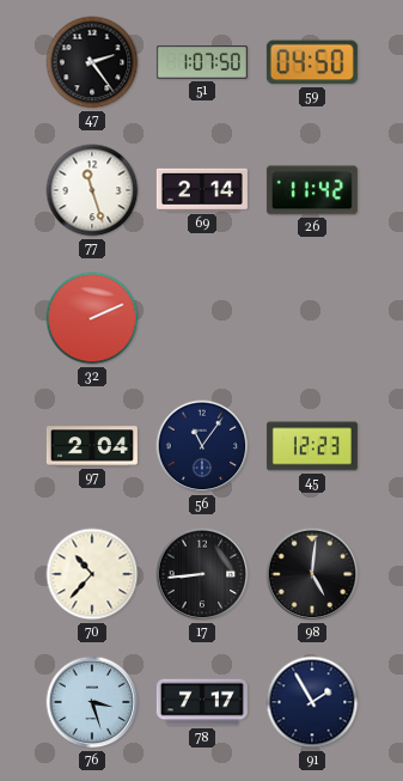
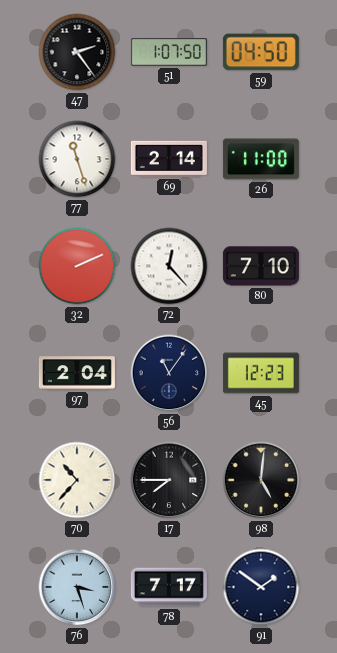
26: 11:42 -> 11:00
72: none -> 12:23
80: none -> 7:10
17: 8:44 -> 7:45
91: 1:55 -> 1:51
